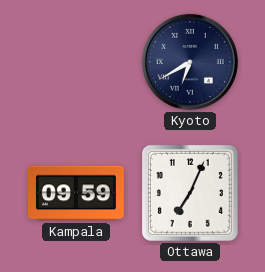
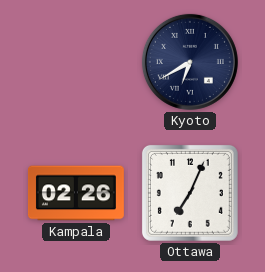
Kampala: 09:59 -> 02:26
